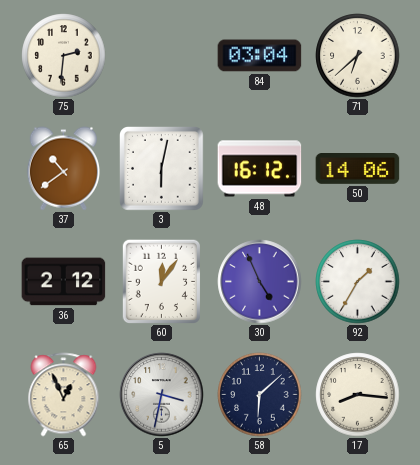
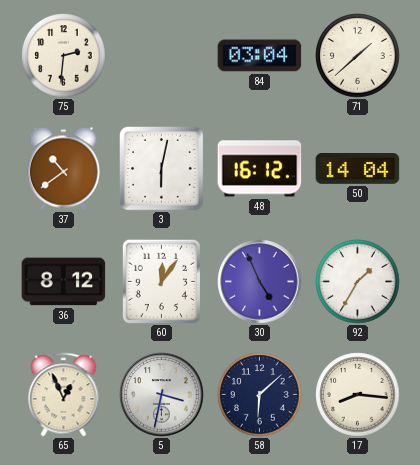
71: 6:38 -> 1:38
50: 14:06 -> 14:04
36: 2:12 -> 8:12
